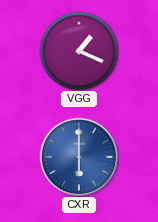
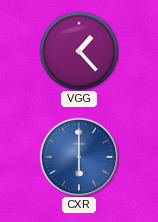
VGG: 1:19 -> 1:23
